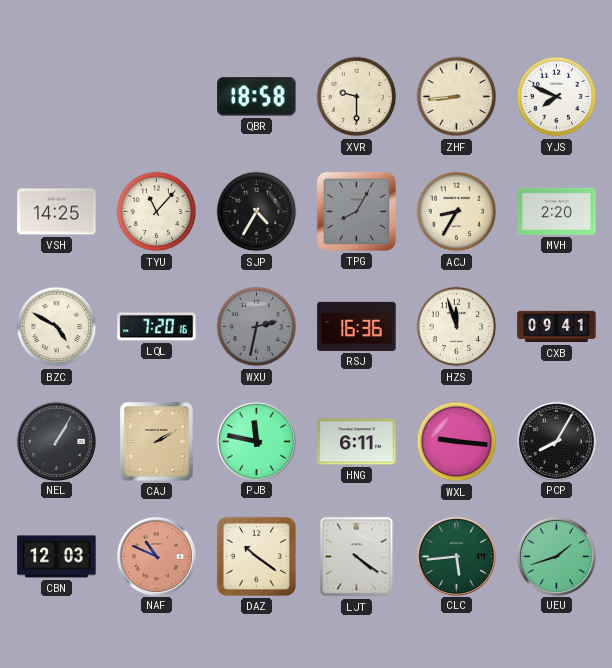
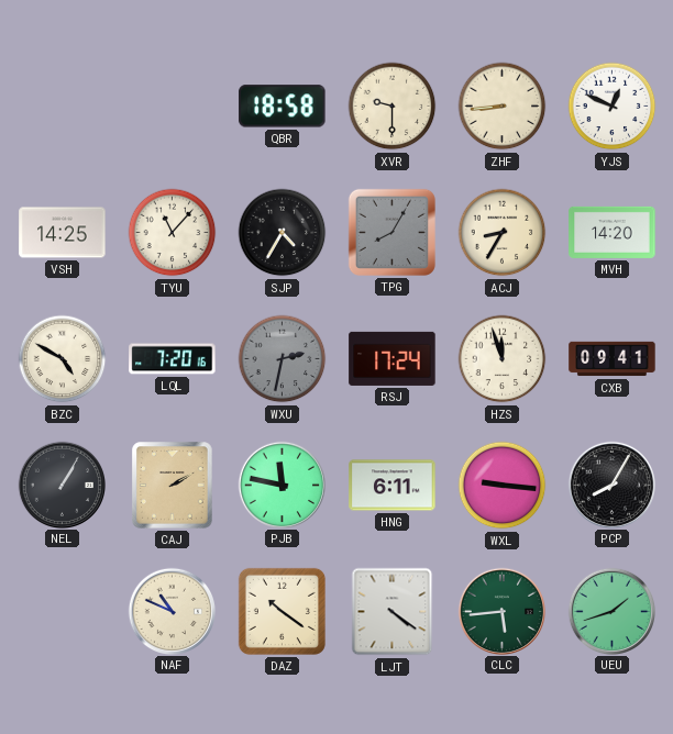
YJS: 7:49 -> 12:49
MVH: 2:20 -> 14:20
RSJ: 16:36 -> 17:24
CBN: 12:03 -> none
NAF dial: salmon -> cream
